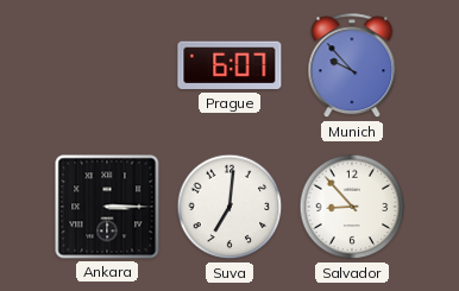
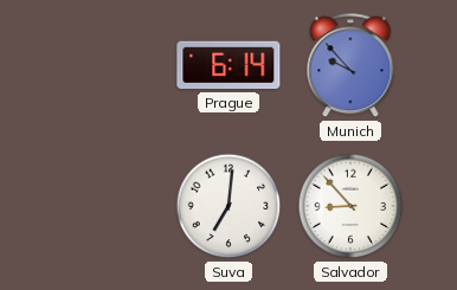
Prague: 6:07 -> 6:14
Ankara: 3:15 -> none
